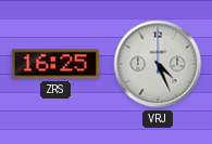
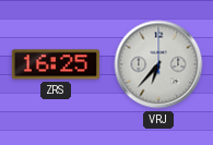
VRJ: 4:26 -> 6:37
